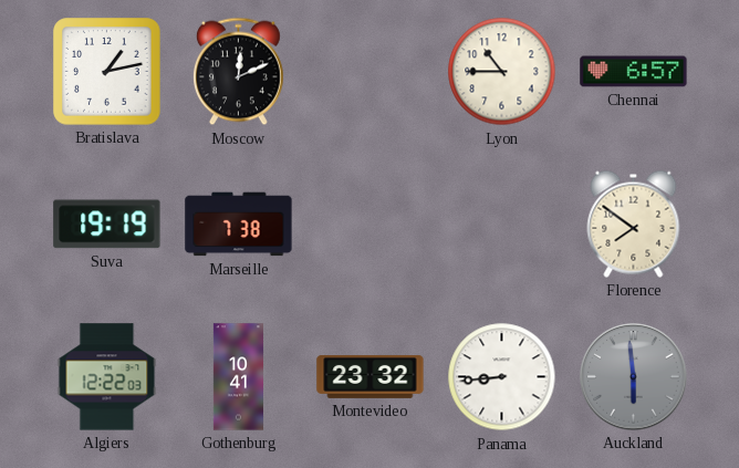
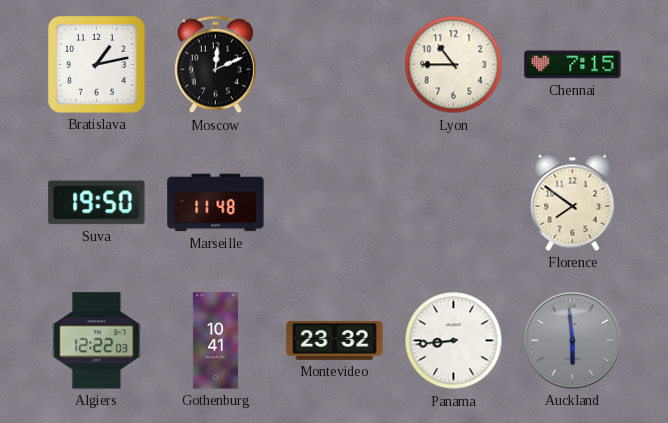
Chennai: 6:57 -> 7:15
Suva: 19:19 -> 19:50
Marseille: 7:38 -> 11:48
